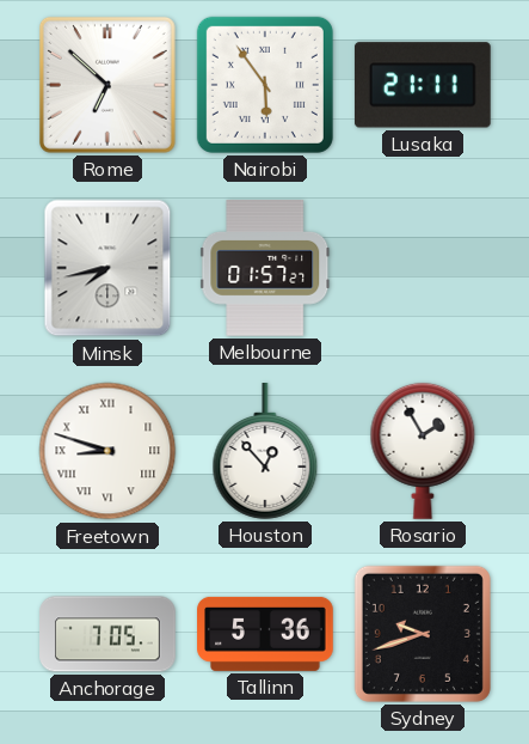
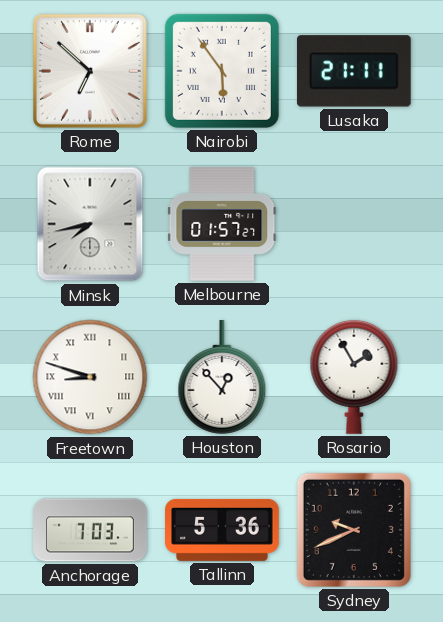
Anchorage: 7:05 -> 7:03
Sydney: 9:42 -> 9:41
